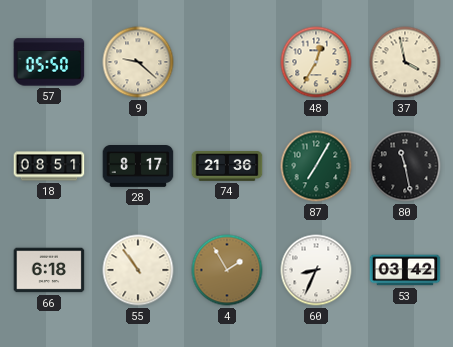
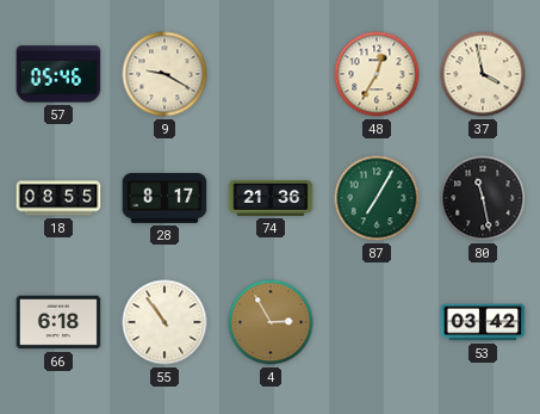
57: 05:50 -> 05:46
9: 9:22 -> 9:20
18: 08:51 -> 08:55
4: 1:55 -> 2:55
60: 8:34 -> none
